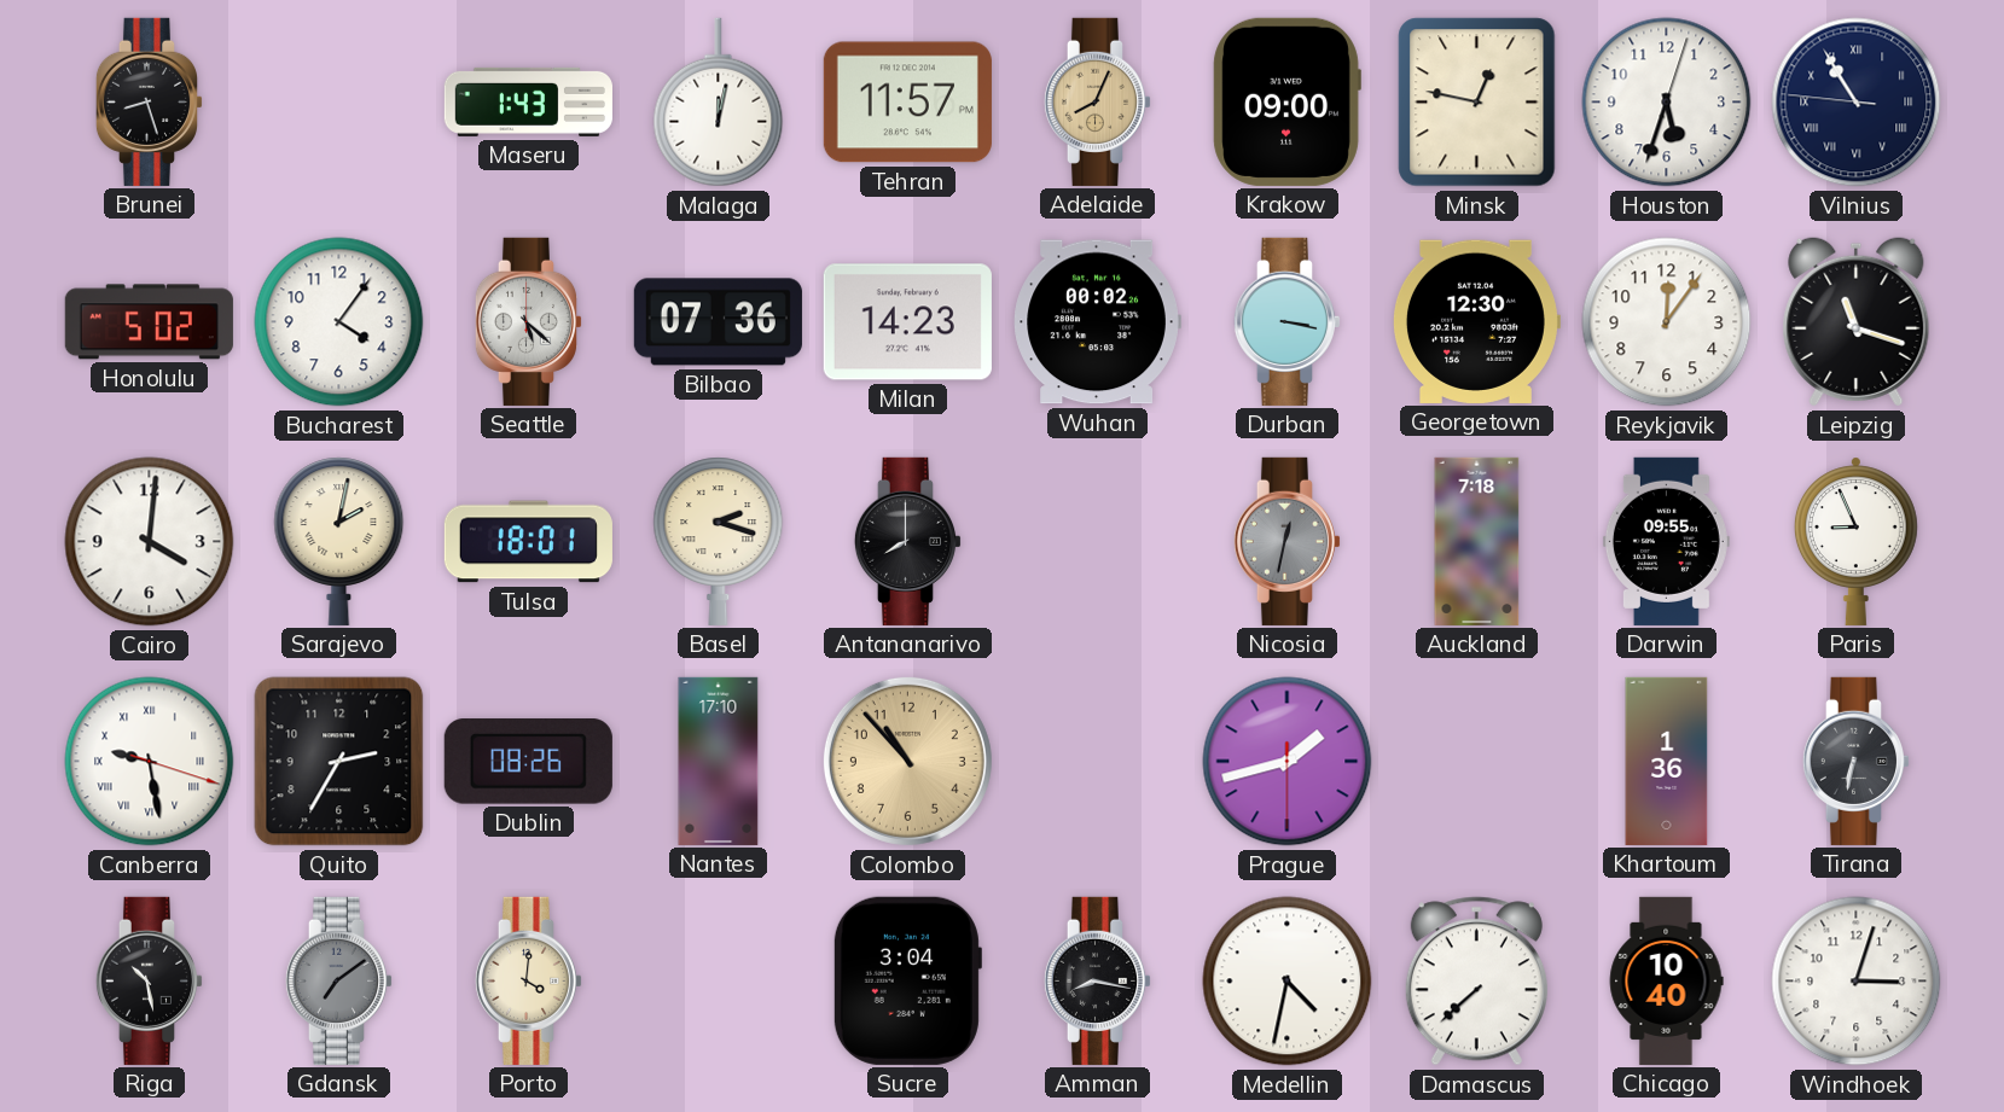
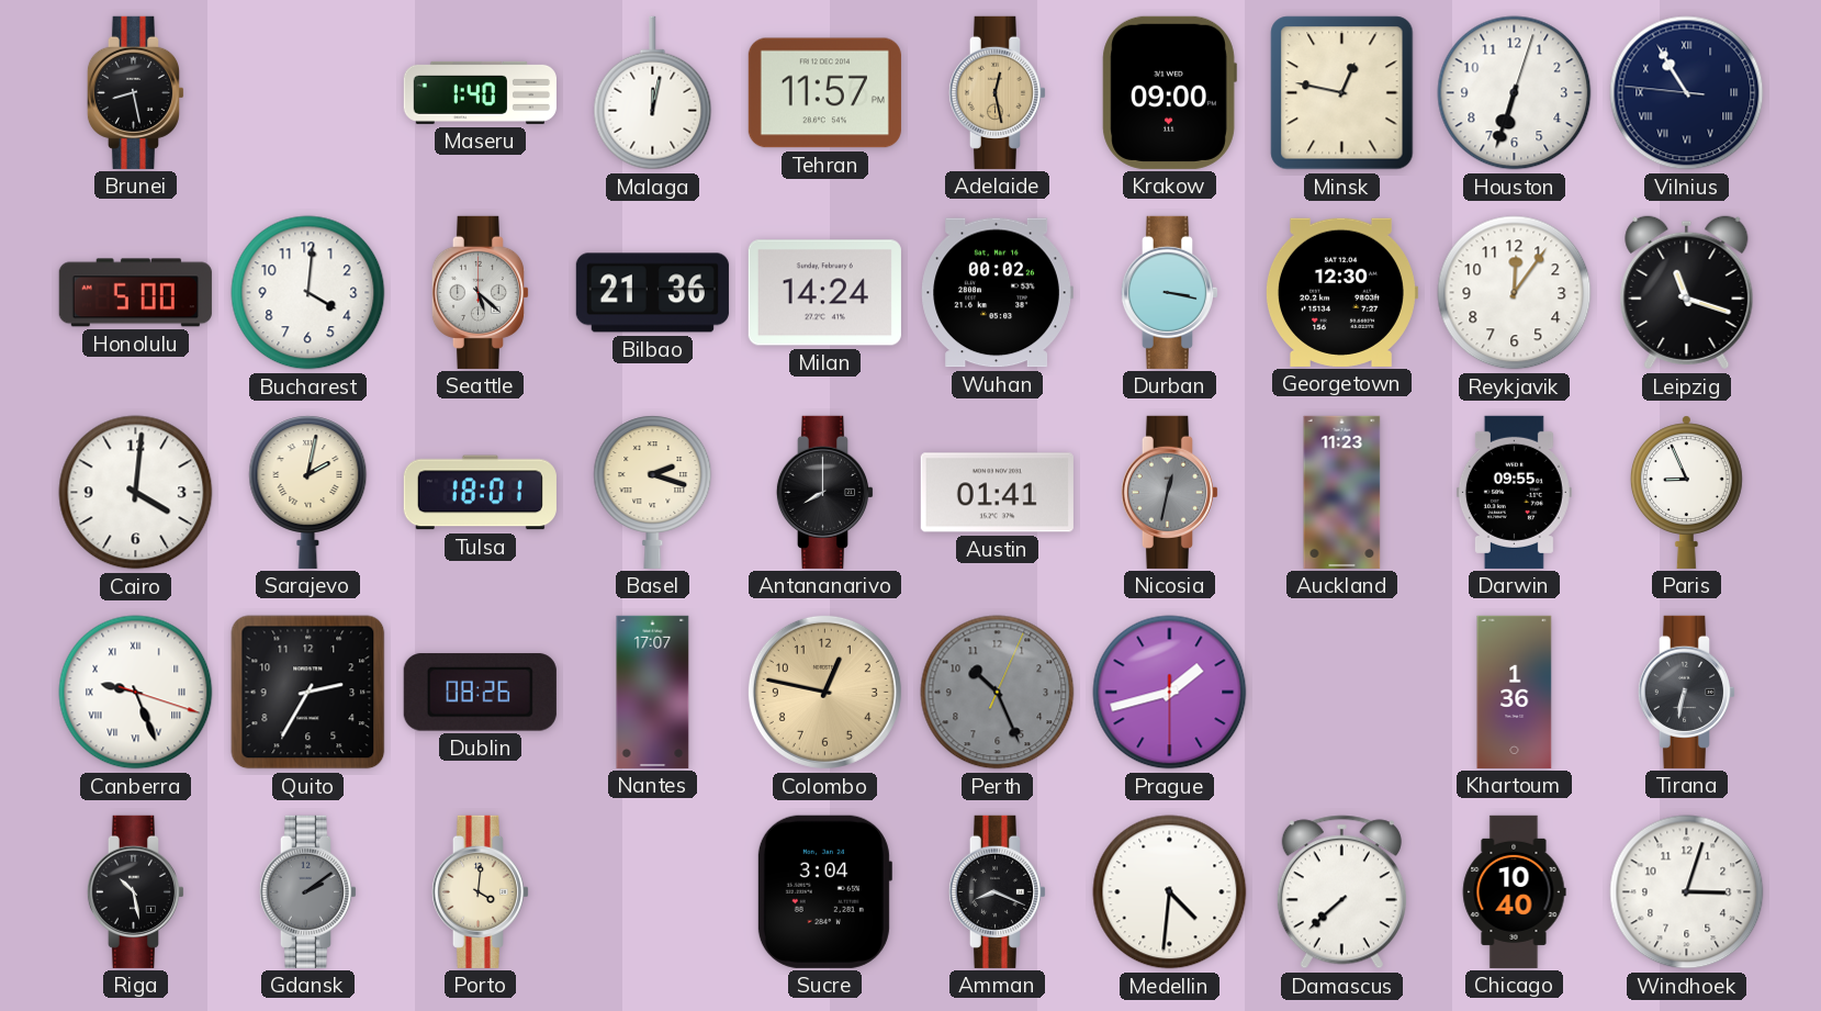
Brunei: 8:27 -> 8:28
Maseru: 1:43 -> 1:40
Adelaide: 8:04 -> 12:28
Houston: 5:33 -> 6:33
Honolulu: 5:02 -> 5:00
Bucharest: 4:06 -> 4:01
Bilbao: 07:36 -> 21:36
Milan: 14:23 -> 14:24
Austin: none -> 01:41
Auckland: 7:18 -> 11:23
Canberra: 9:28 -> 9:26
Nantes: 17:10 -> 17:07
Colombo: 10:53 -> 12:47
Perth: none -> 10:26
Gdansk: 7:09 -> 2:09
Amman: 8:17 -> 8:19
Medellin: 4:32 -> 4:31
